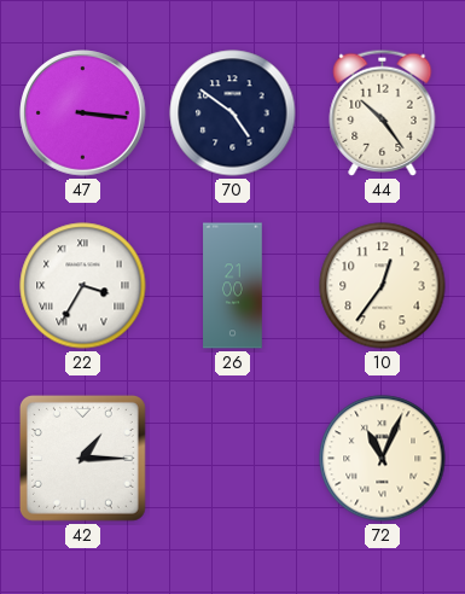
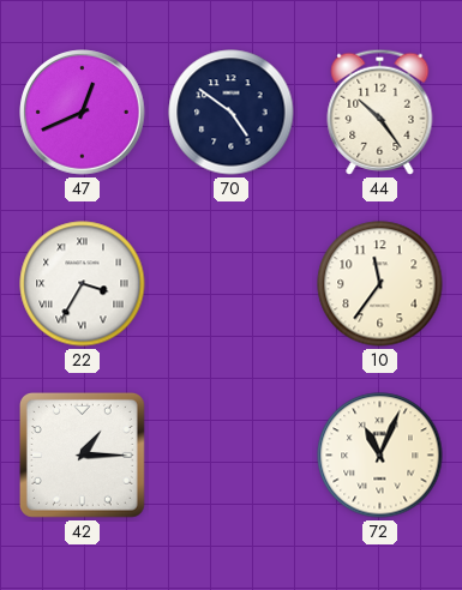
47: 3:16 -> 12:41
26: 21:00 -> none
10: 12:36 -> 11:36
